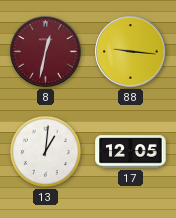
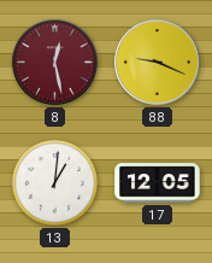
8: 12:32 -> 12:28
88: 9:16 -> 9:19
